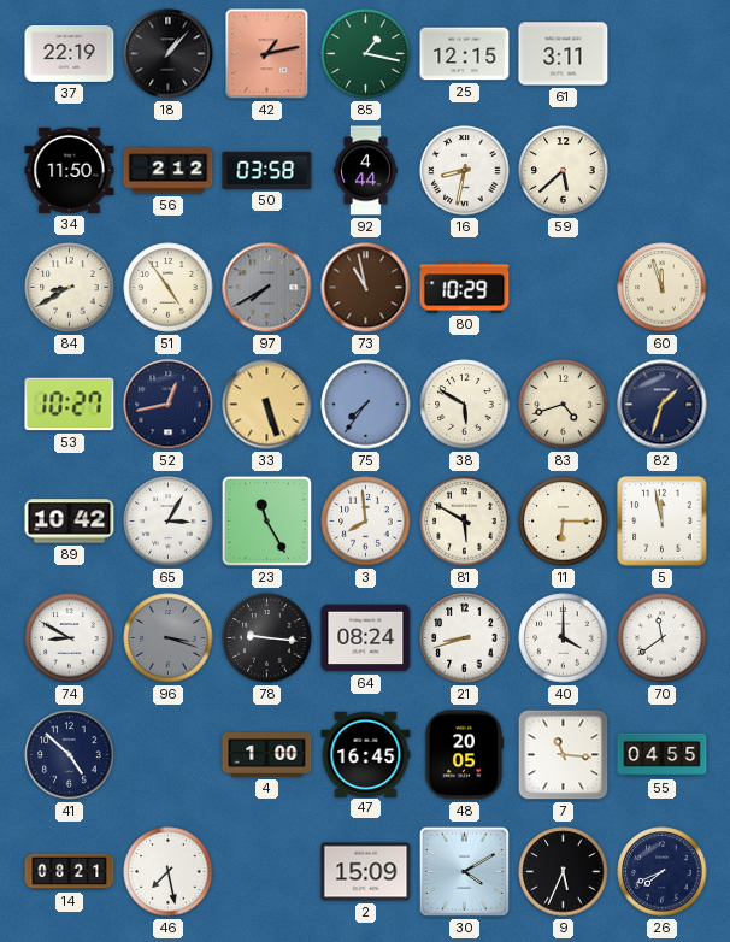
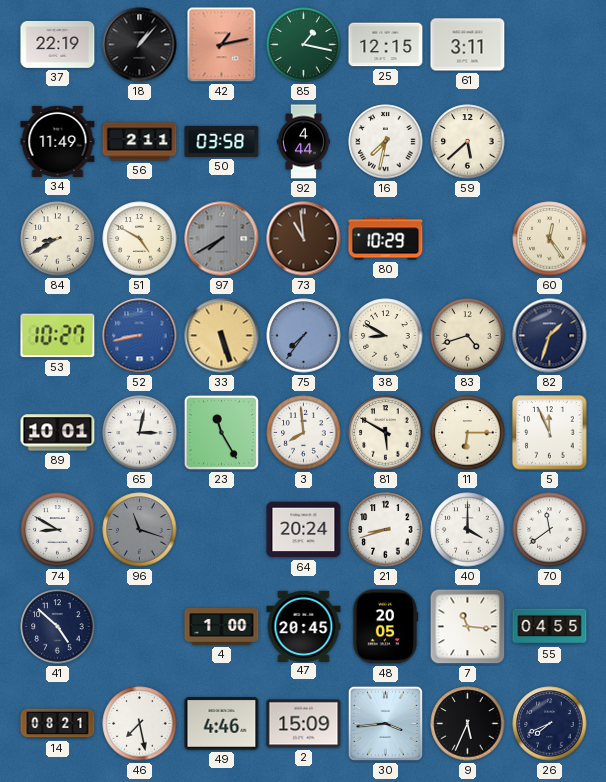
34: 11:50 -> 11:49
56: 2:12 -> 2:11
16: 8:32 -> 7:32
51: 4:54 -> 4:50
73: 10:58 -> 10:59
60: 11:57 -> 12:24
52: 12:43 -> 8:43
52 dial: navy -> blue
38: 5:50 -> 8:50
89: 10:42 -> 10:01
65: 3:05 -> 3:02
5: 11:58 -> 11:56
96: 3:18 -> 11:18
78: 9:16 -> none
64: 08:24 -> 20:24
47: 16:45 -> 20:45
49: none -> 4:46
30: 4:10 -> 3:44
